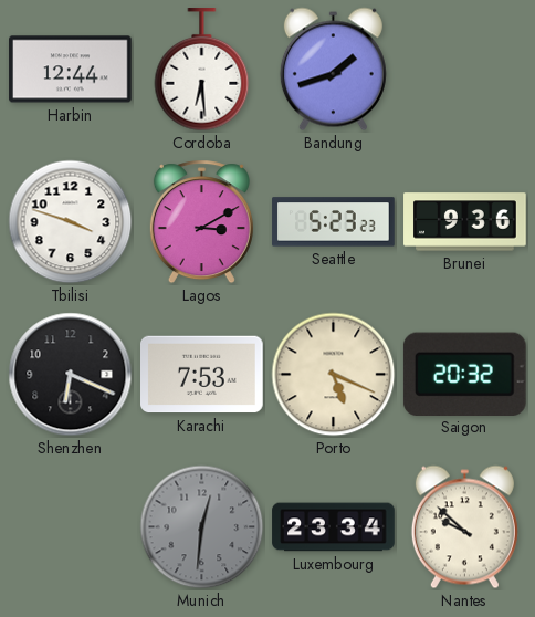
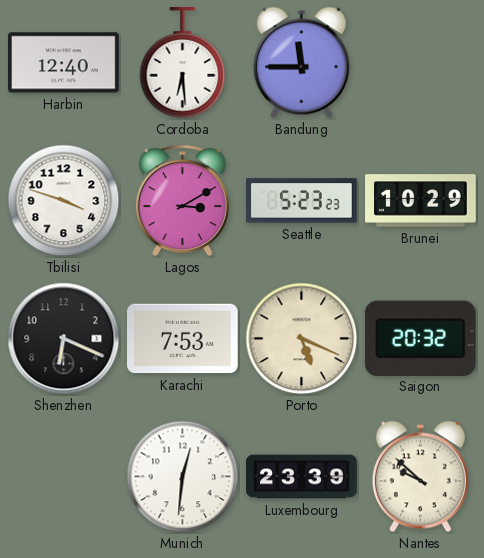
Harbin: 12:44 -> 12:40
Bandung: 1:42 -> 11:45
Brunei: 9:36 -> 10:29
Munich dial: grey -> white
Luxembourg: 23:34 -> 23:39
